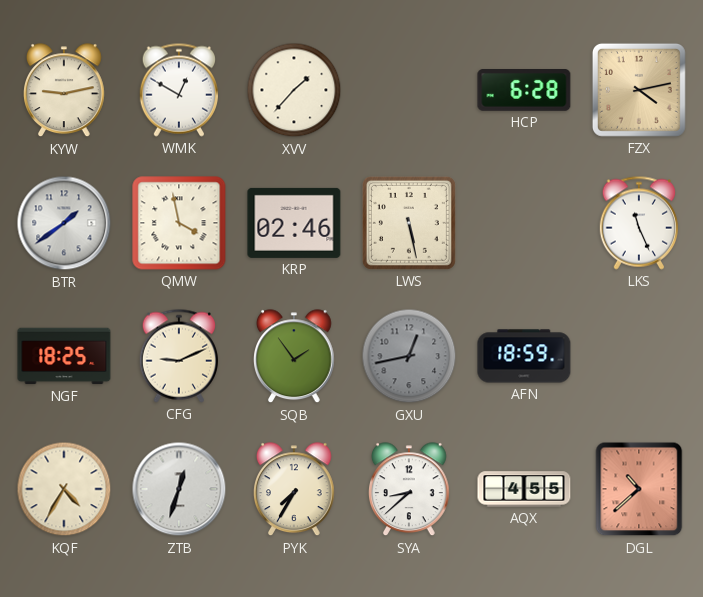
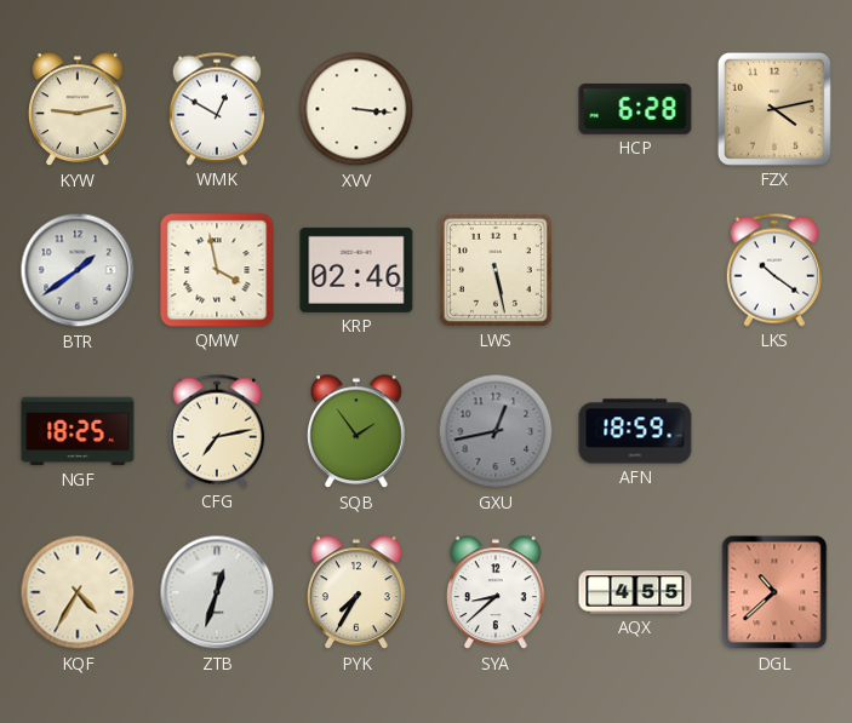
XVV: 1:37 -> 3:16
LKS: 11:26 -> 10:21
CFG: 9:11 -> 7:13
